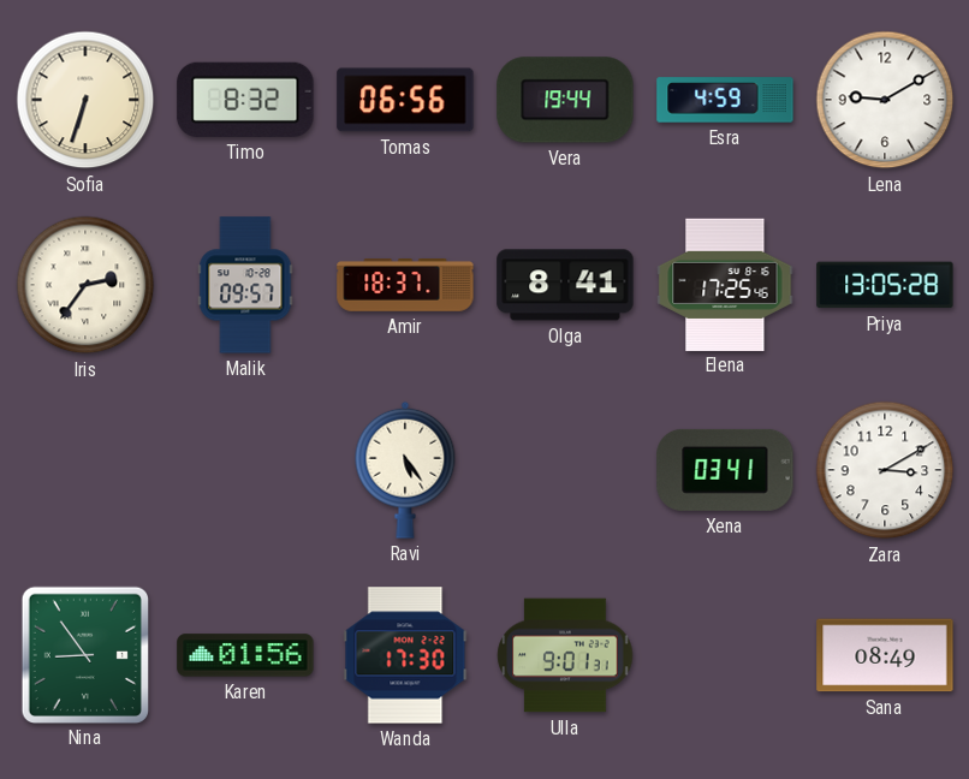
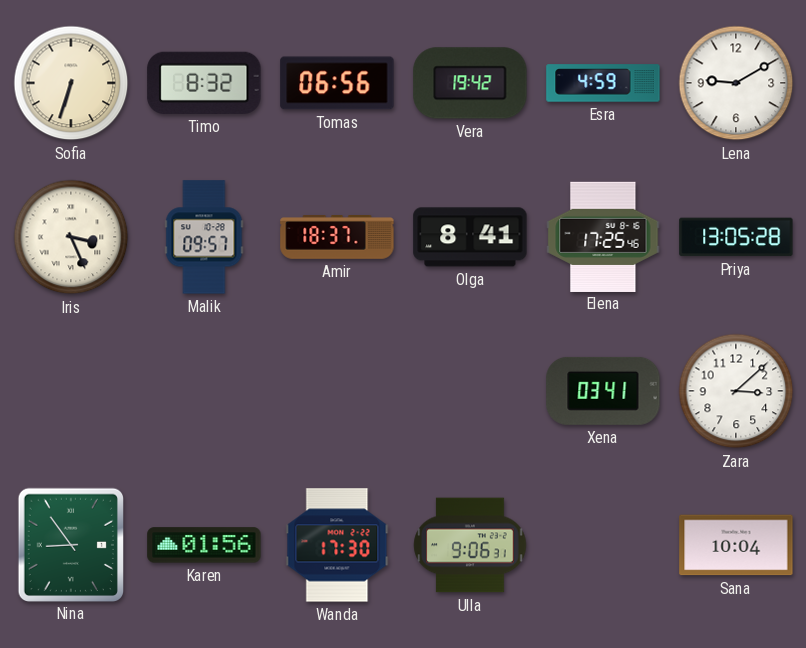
Vera: 19:44 -> 19:42
Iris: 2:36 -> 3:26
Ravi: 5:24 -> none
Zara: 3:10 -> 3:08
Ulla: 9:01 -> 9:06
Sana: 08:49 -> 10:04
